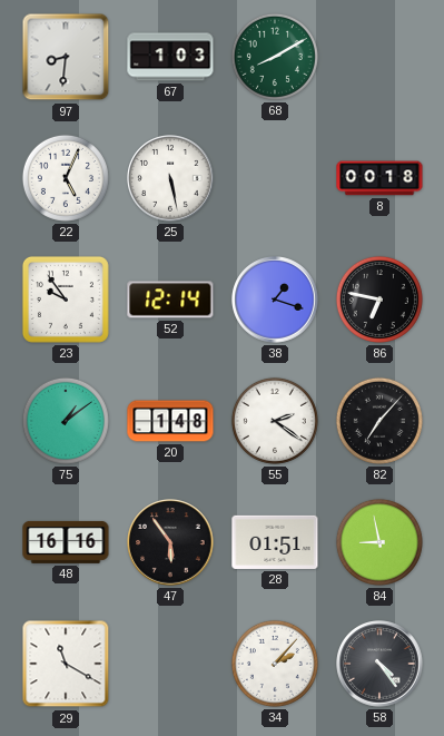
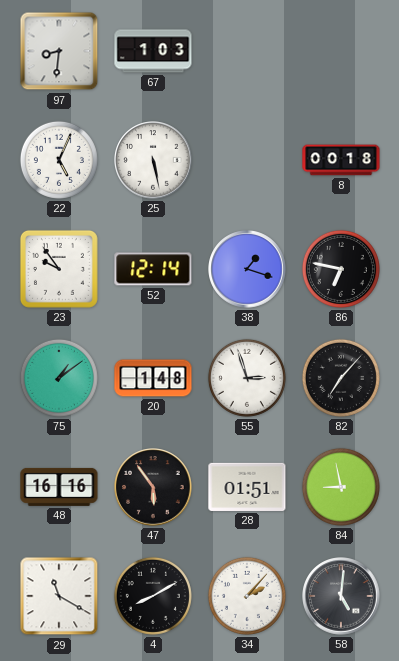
68: 8:10 -> none
55: 2:21 -> 2:57
4: none -> 8:10
58: 4:24 -> 5:01
